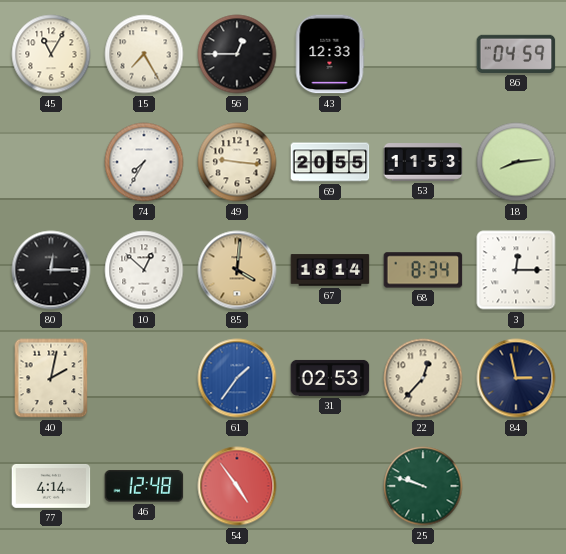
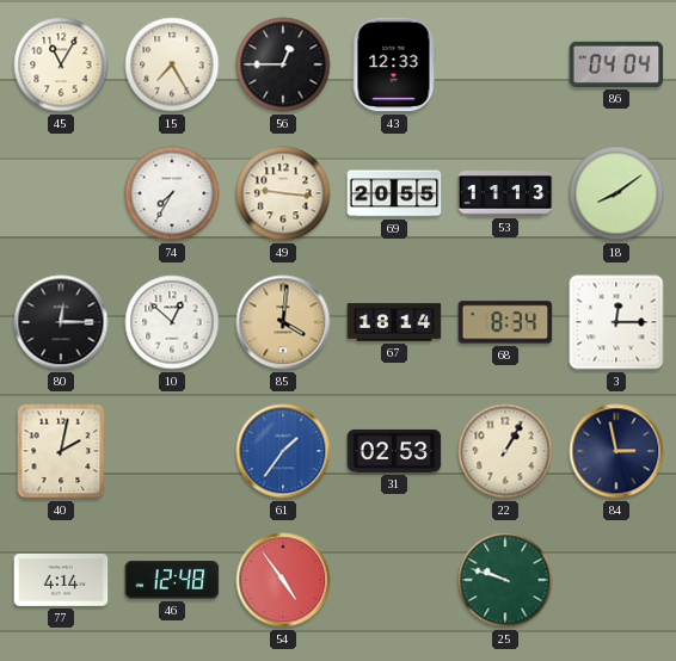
86: 04:59 -> 04:04
53: 11:53 -> 11:13
18: 8:14 -> 8:09
22: 12:37 -> 1:05
